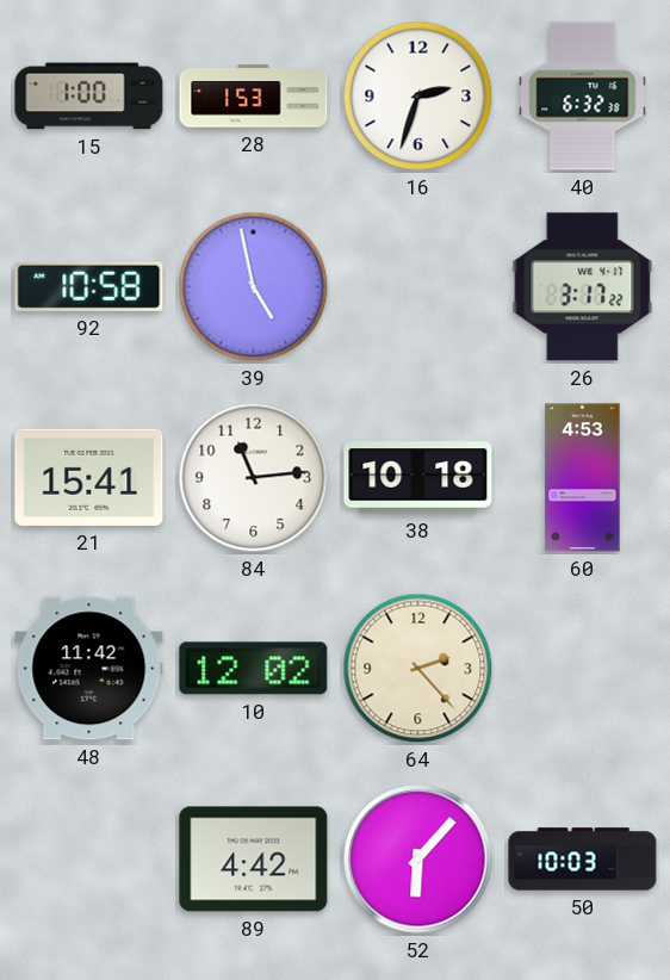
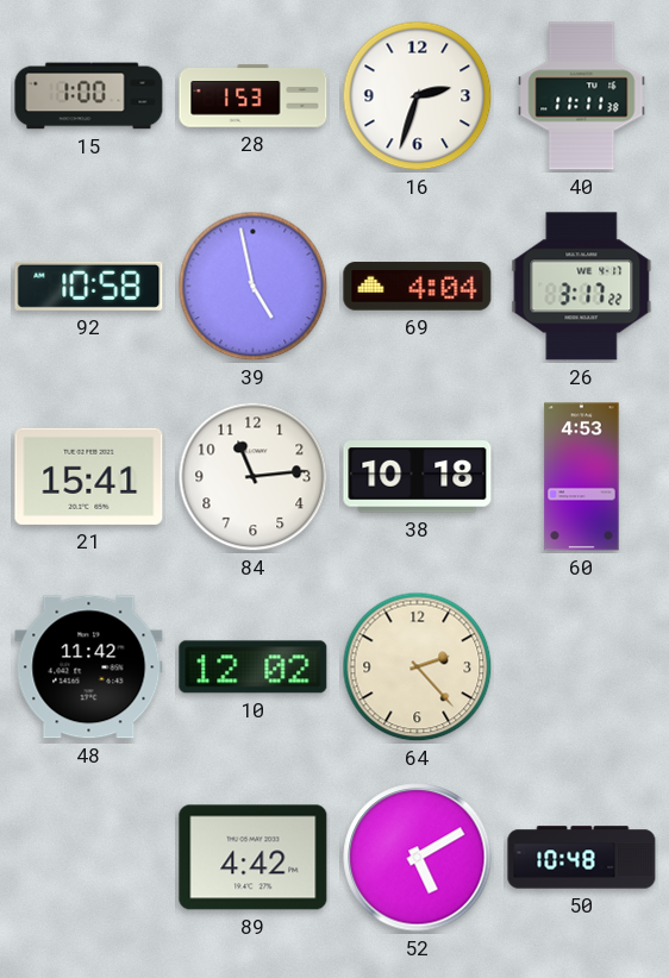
40: 6:32 -> 11:11
69: none -> 4:04
52: 6:07 -> 5:10
50: 10:03 -> 10:48
